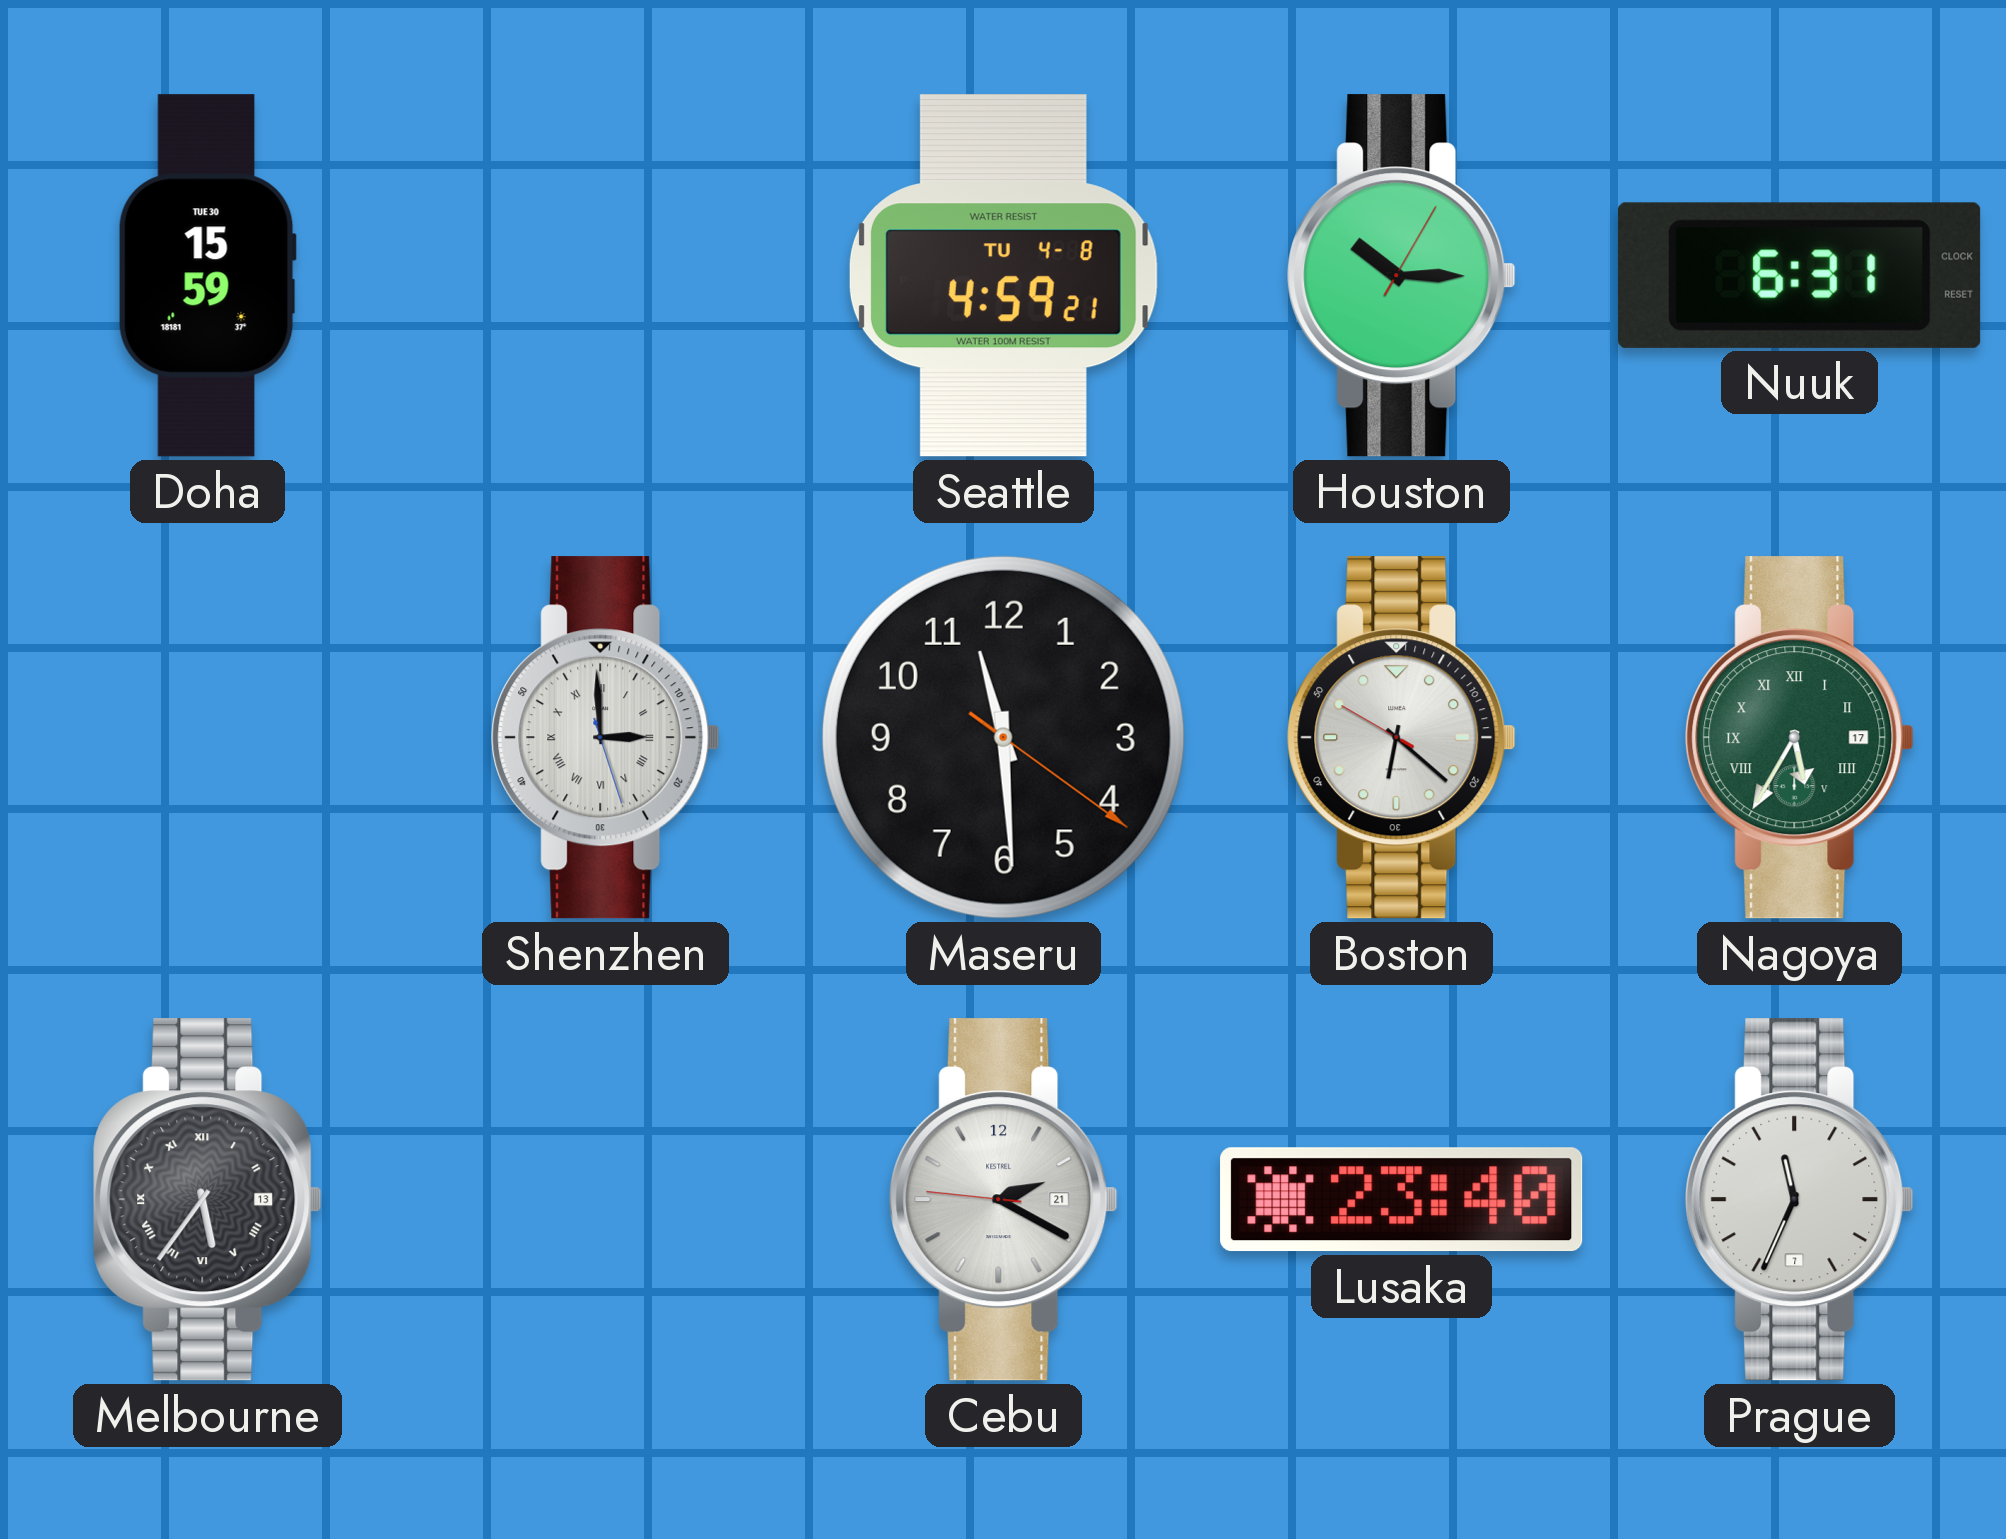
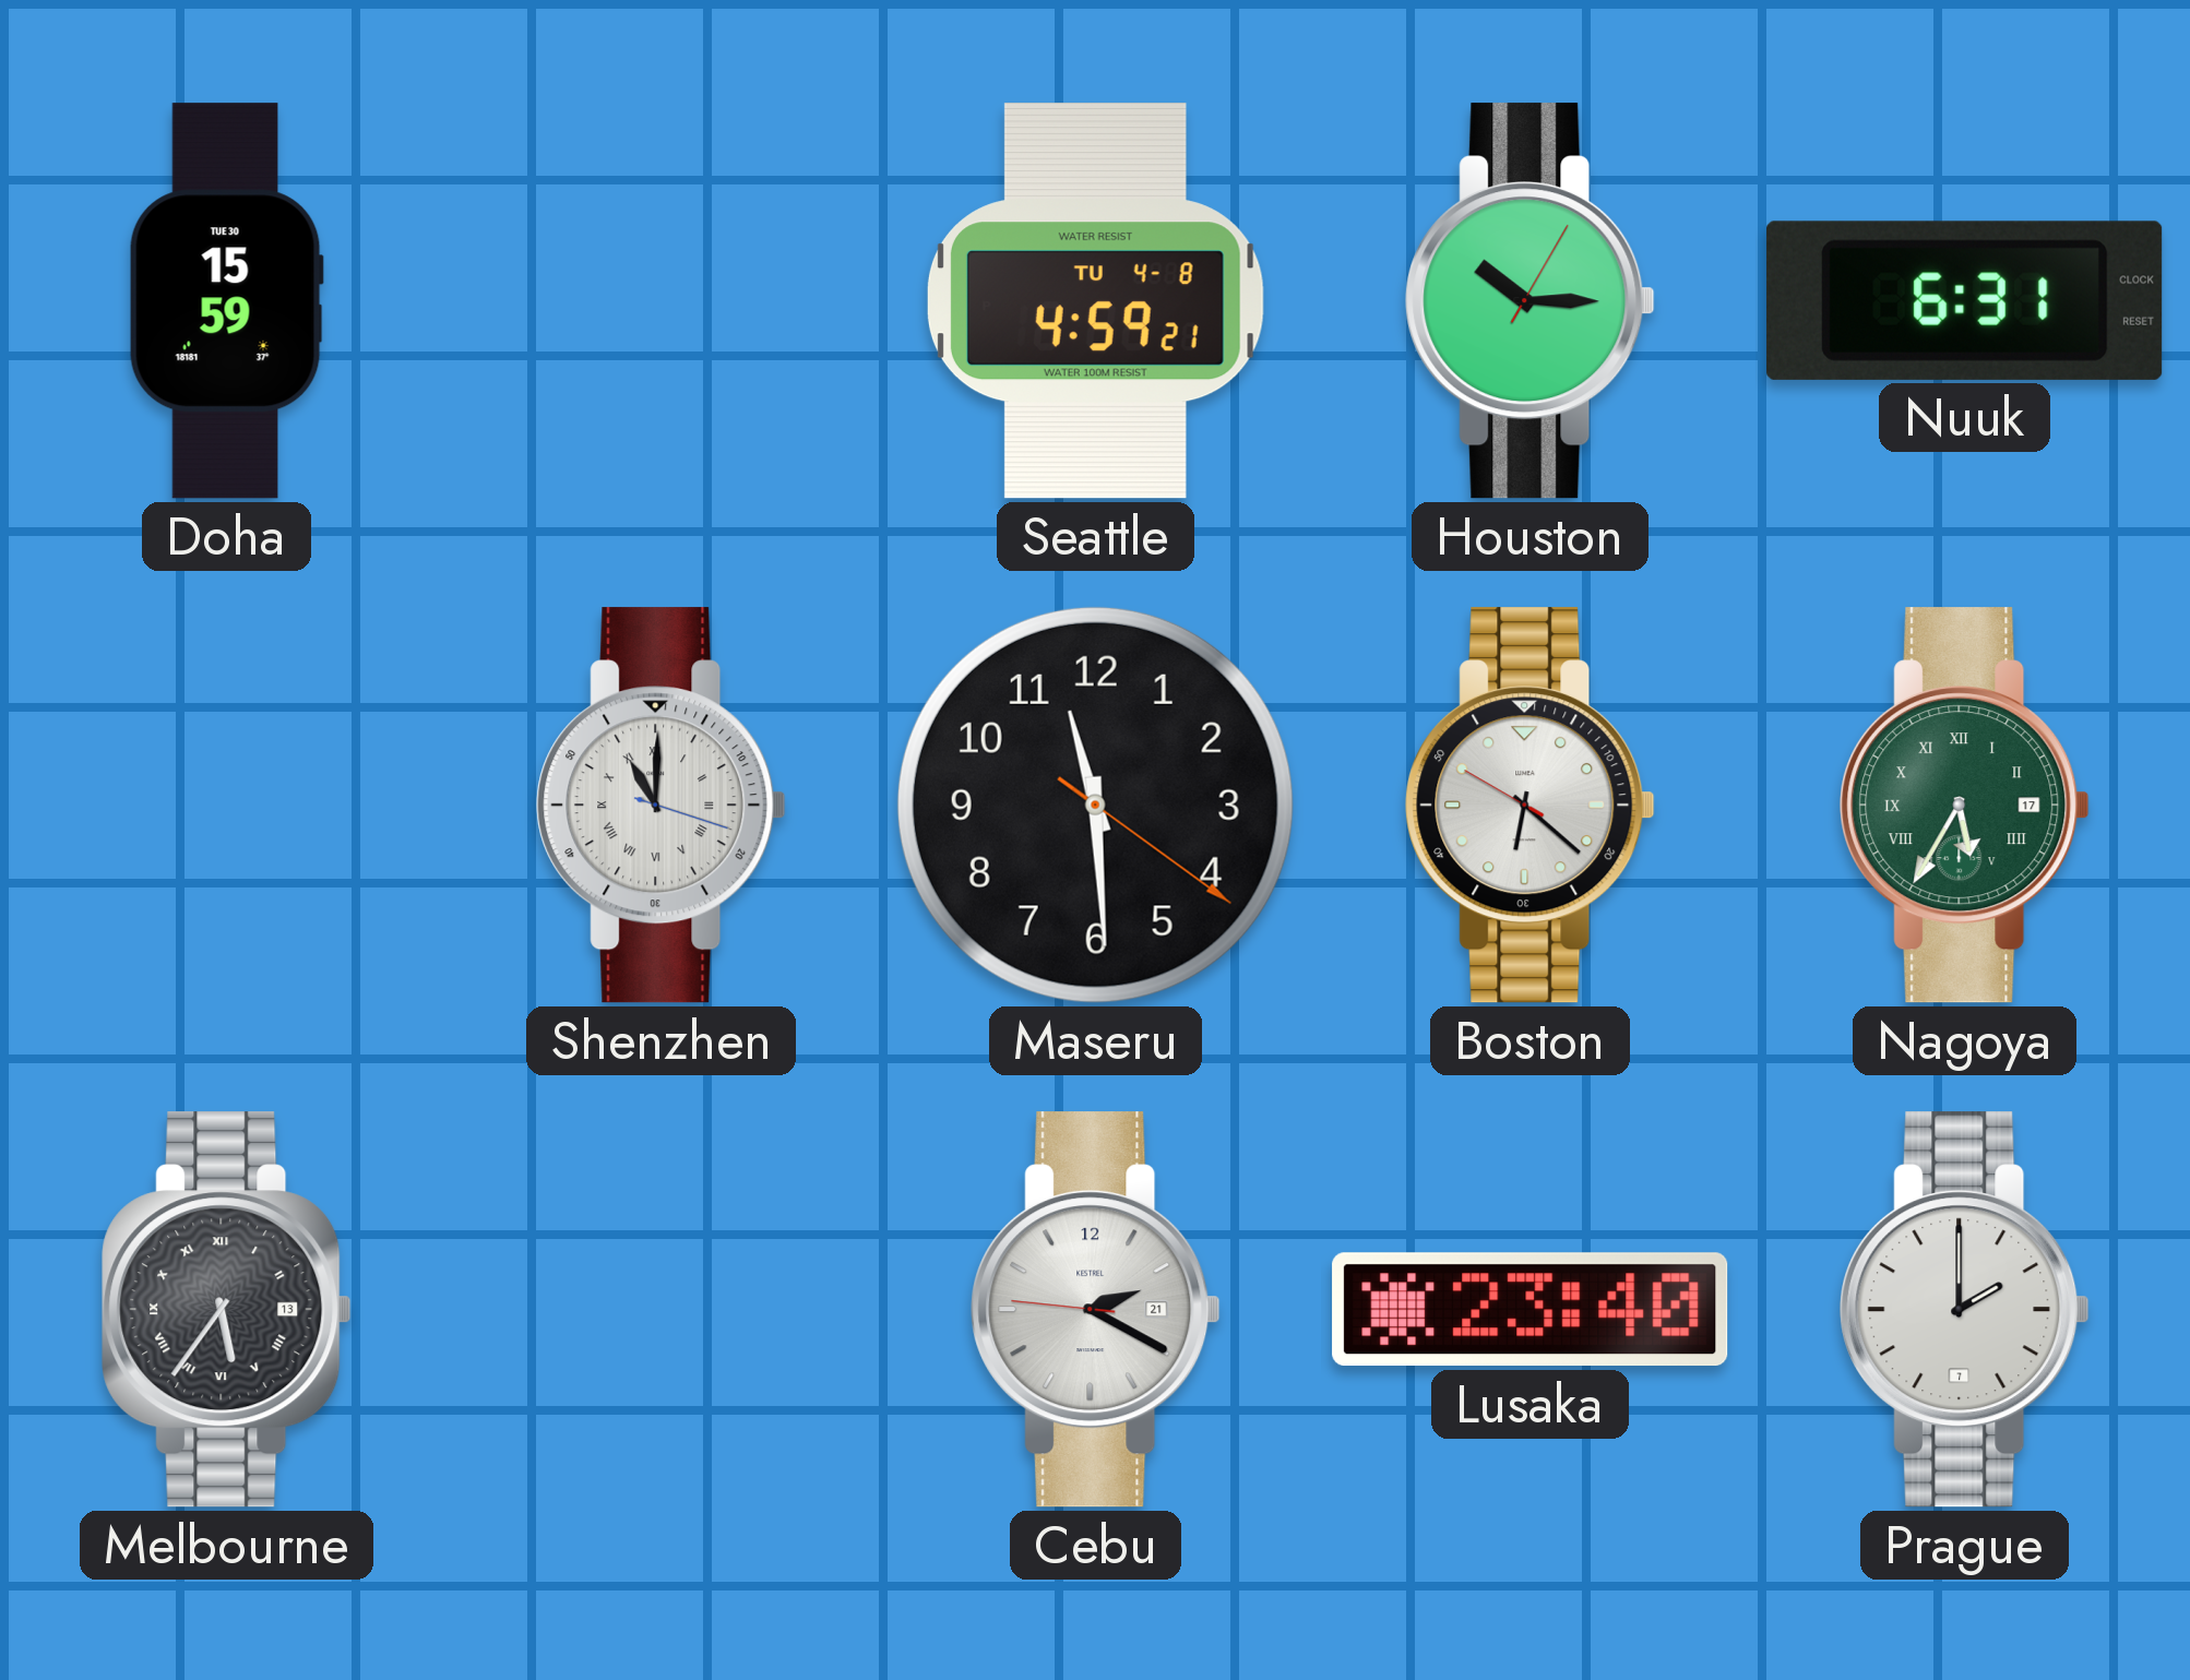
Shenzhen: 2:59 -> 11:00
Prague: 11:34 -> 2:00
